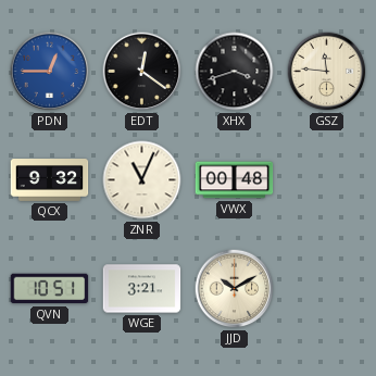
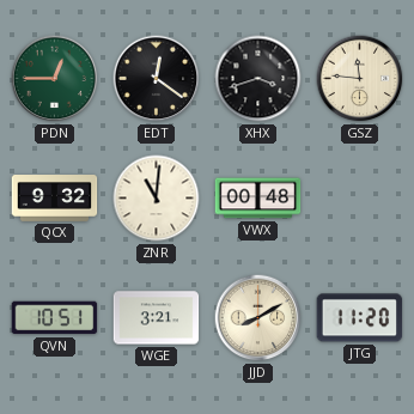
PDN dial: blue -> green
ZNR: 11:04 -> 11:01
JJD: 10:10 -> 8:10
JTG: none -> 11:20
